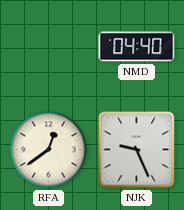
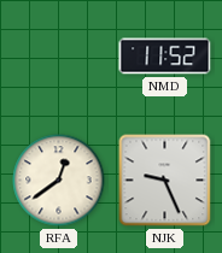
NMD: 04:40 -> 11:52
